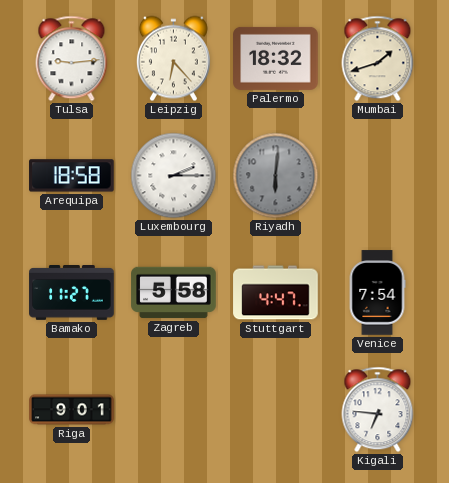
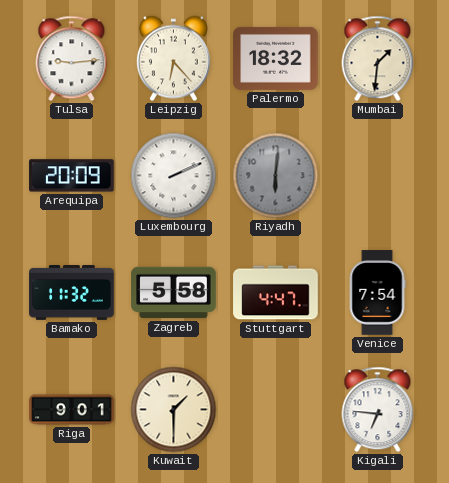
Mumbai: 1:42 -> 1:31
Arequipa: 18:58 -> 20:09
Luxembourg: 2:15 -> 2:11
Bamako: 11:27 -> 11:32
Kuwait: none -> 1:30
